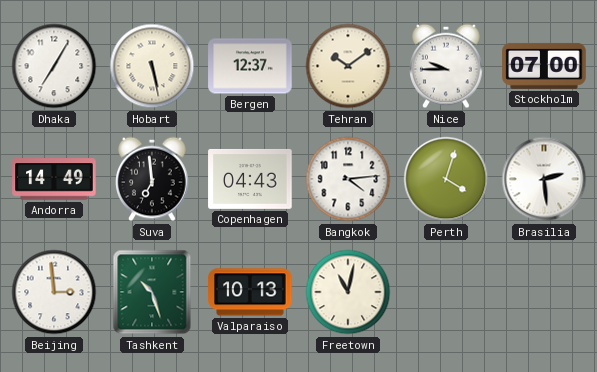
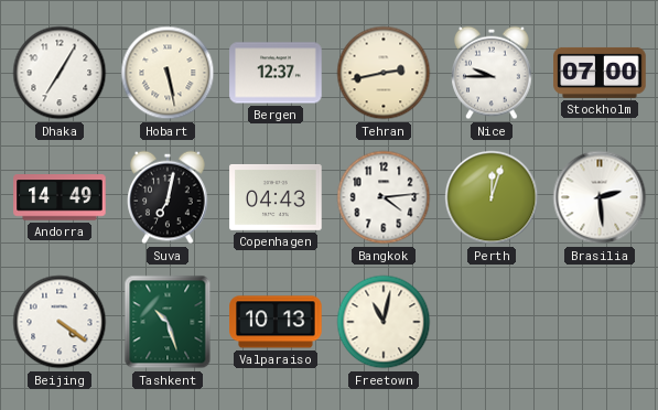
Tehran: 10:09 -> 2:43
Suva: 6:59 -> 7:02
Perth: 4:03 -> 12:03
Beijing: 2:59 -> 4:21
